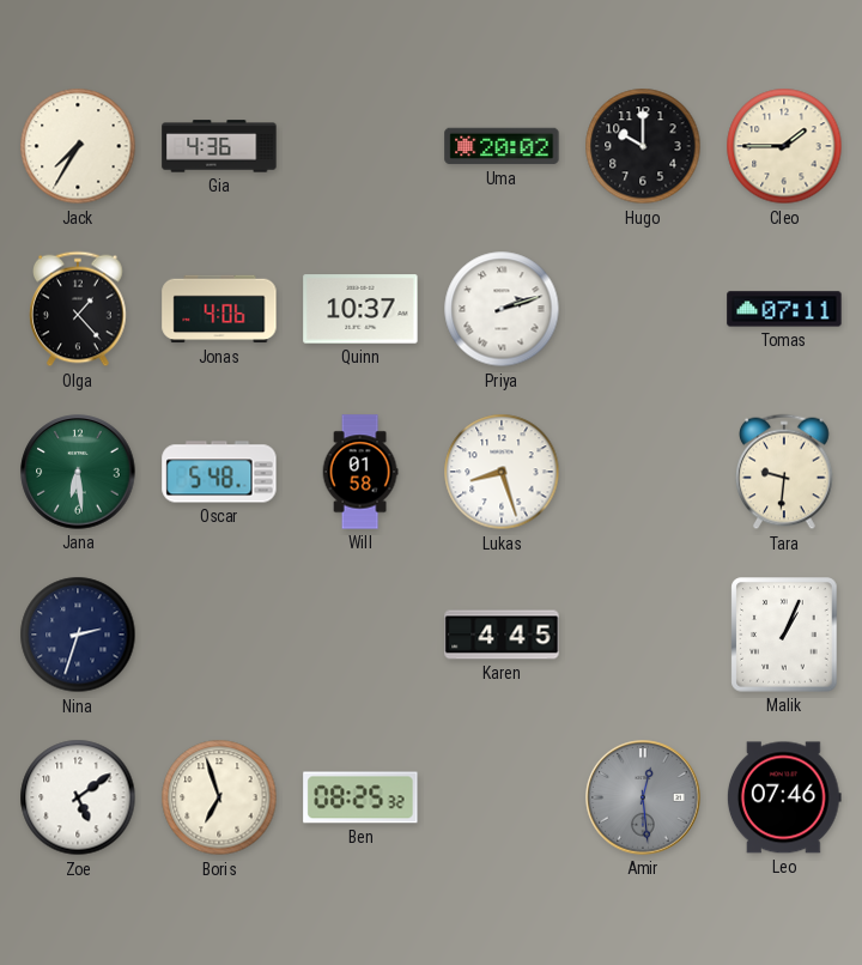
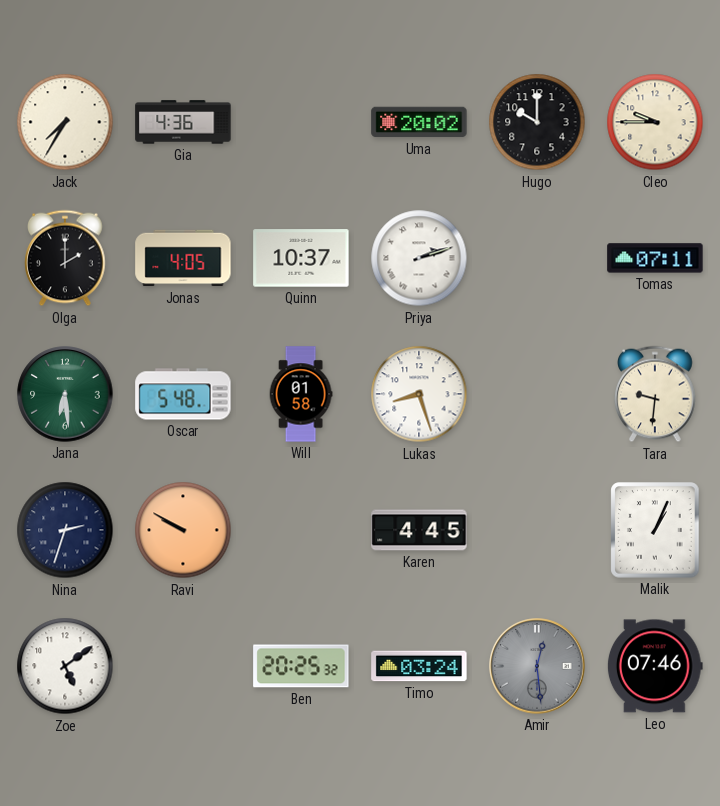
Cleo: 1:45 -> 9:45
Olga: 1:23 -> 2:00
Jonas: 4:06 -> 4:05
Ravi: none -> 9:50
Boris: 6:57 -> none
Ben: 08:25 -> 20:25
Timo: none -> 03:24
